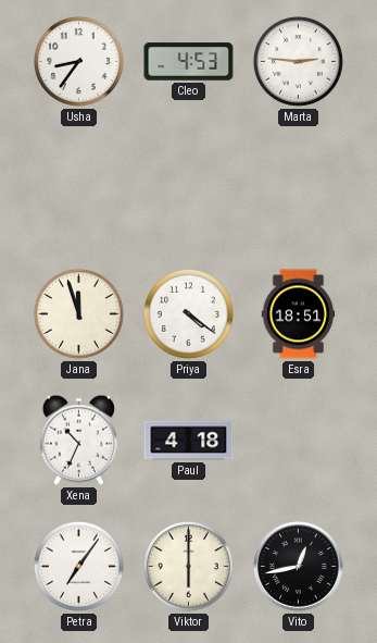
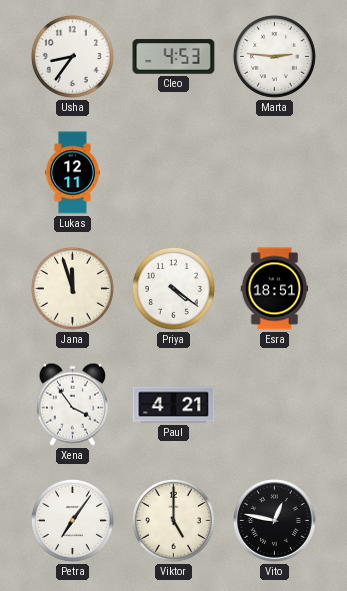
Lukas: none -> 12:11
Xena: 10:34 -> 3:54
Paul: 4:18 -> 4:21
Viktor: 6:00 -> 5:00
Vito: 12:43 -> 12:47
